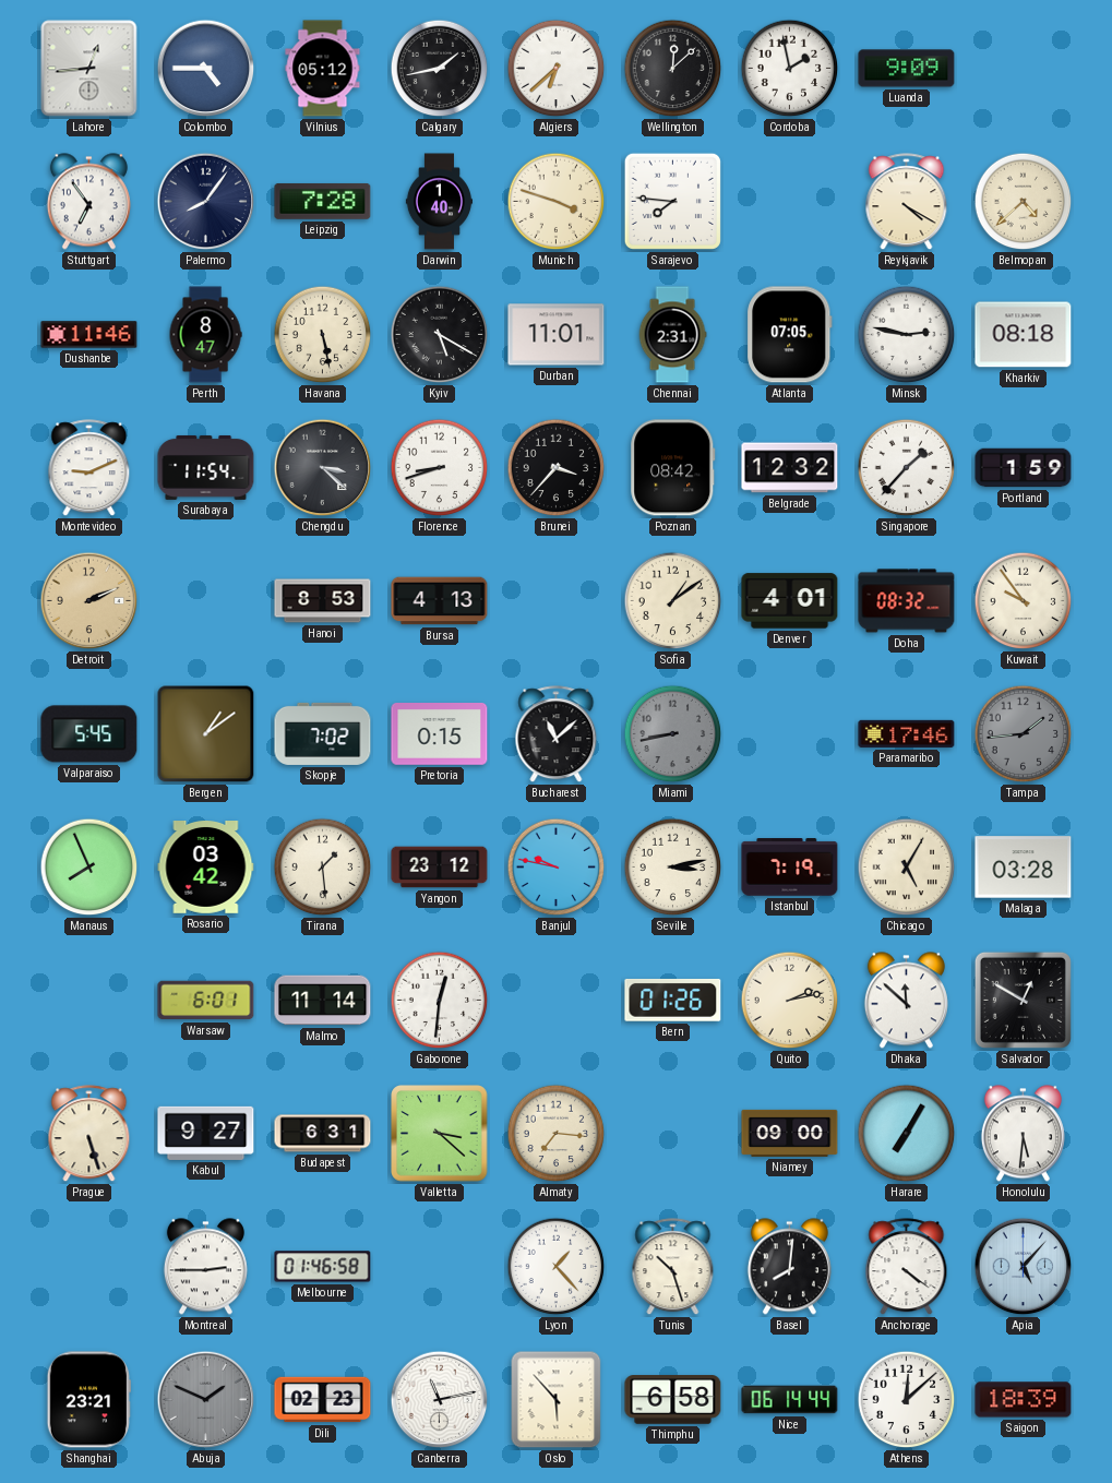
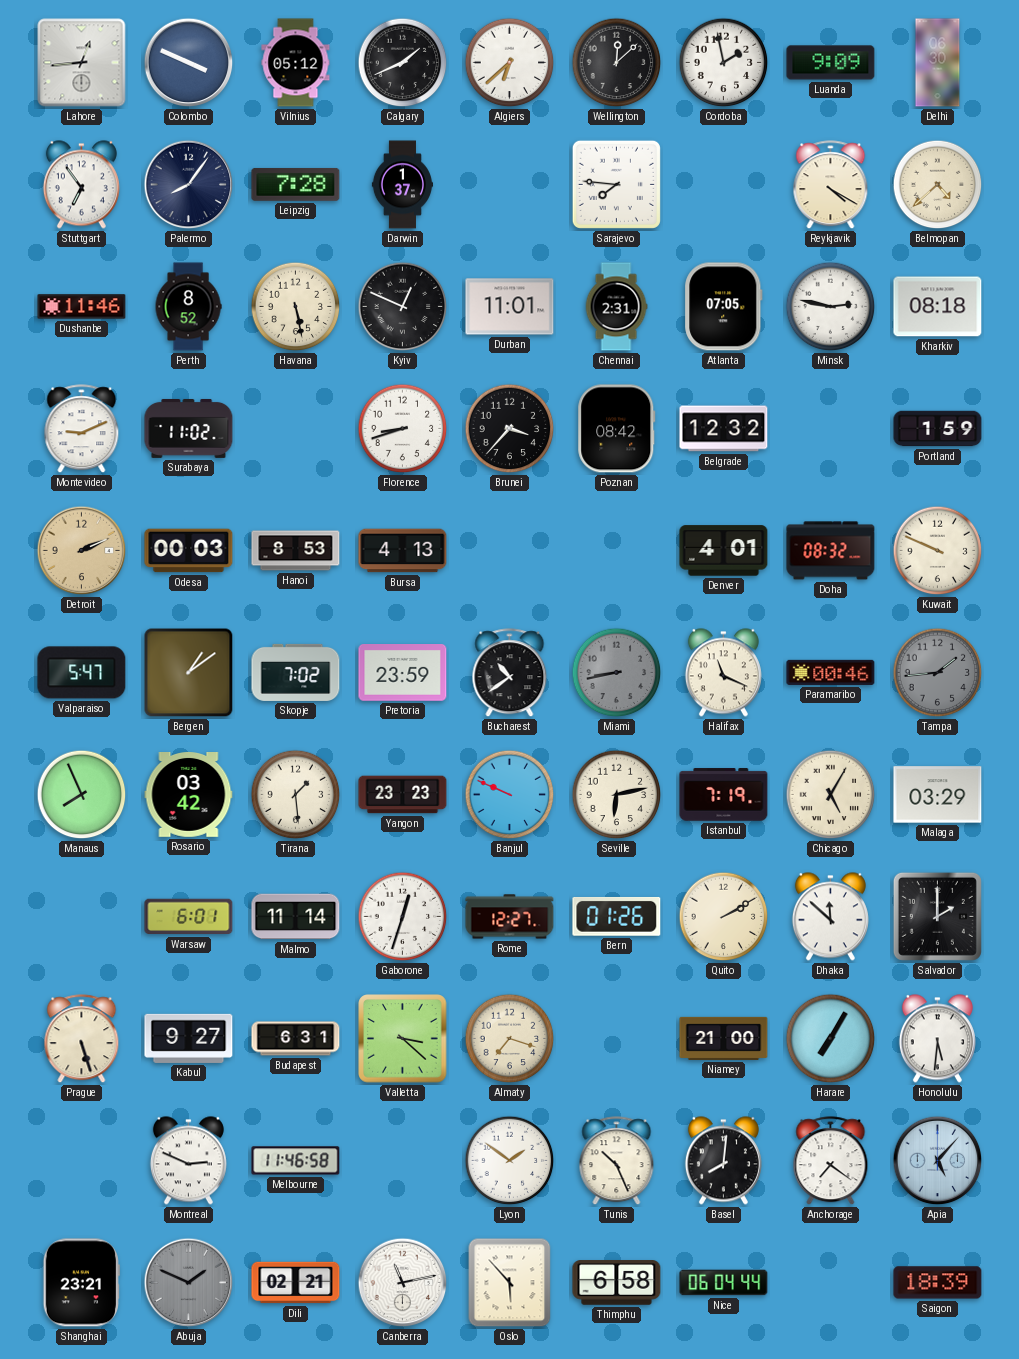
Colombo: 4:45 -> 3:49
Calgary: 1:43 -> 1:41
Delhi: none -> 06:30
Darwin: 1:40 -> 1:37
Munich: 3:48 -> none
Perth: 8:47 -> 8:52
Kyiv: 5:20 -> 12:49
Surabaya: 11:54 -> 11:02
Chengdu: 3:22 -> none
Singapore: 1:37 -> none
Odesa: none -> 00:03
Sofia: 1:09 -> none
Kuwait: 9:54 -> 9:49
Valparaiso: 5:45 -> 5:47
Pretoria: 0:15 -> 23:59
Bucharest: 11:08 -> 10:39
Halifax: none -> 11:19
Paramaribo: 17:46 -> 00:46
Yangon: 23:12 -> 23:23
Banjul: 9:47 -> 9:49
Seville: 3:13 -> 6:13
Malaga: 03:28 -> 03:29
Gaborone: 12:31 -> 12:33
Rome: none -> 12:27
Quito: 2:13 -> 2:10
Salvador: 12:50 -> 2:00
Almaty: 7:16 -> 7:18
Niamey: 09:00 -> 21:00
Montreal: 2:45 -> 2:49
Melbourne: 01:46 -> 11:46
Lyon: 1:23 -> 1:51
Tunis: 10:27 -> 10:26
Anchorage: 4:21 -> 7:21
Dili: 02:23 -> 02:21
Nice: 06:14 -> 06:04
Athens: 12:08 -> none
